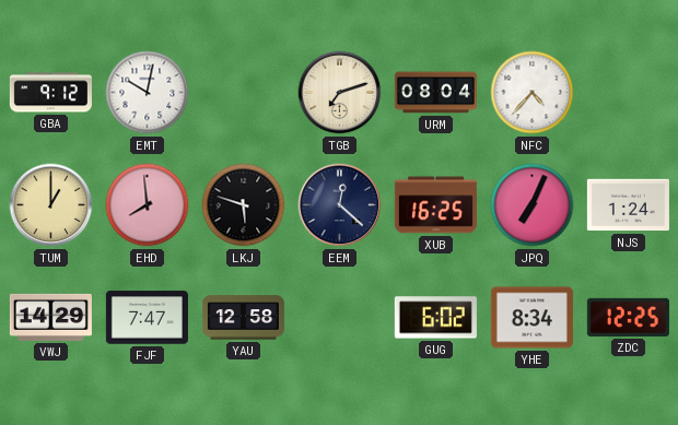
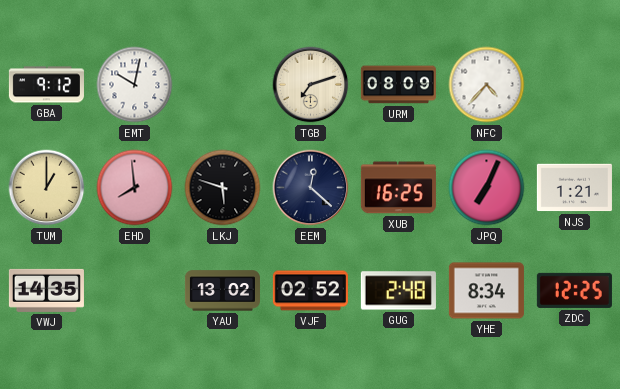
URM: 08:04 -> 08:09
NJS: 1:24 -> 1:21
VWJ: 14:29 -> 14:35
FJF: 7:47 -> none
YAU: 12:58 -> 13:02
VJF: none -> 02:52
GUG: 6:02 -> 2:48
